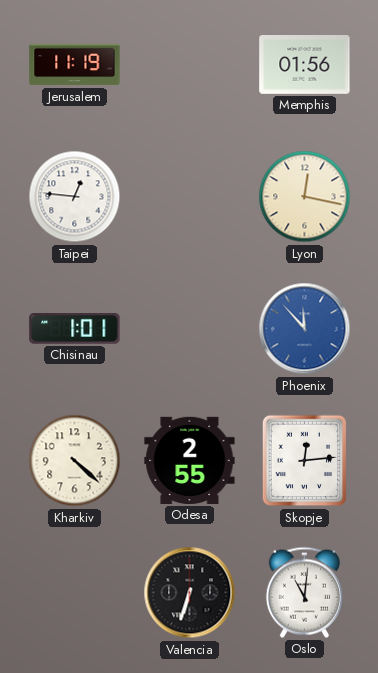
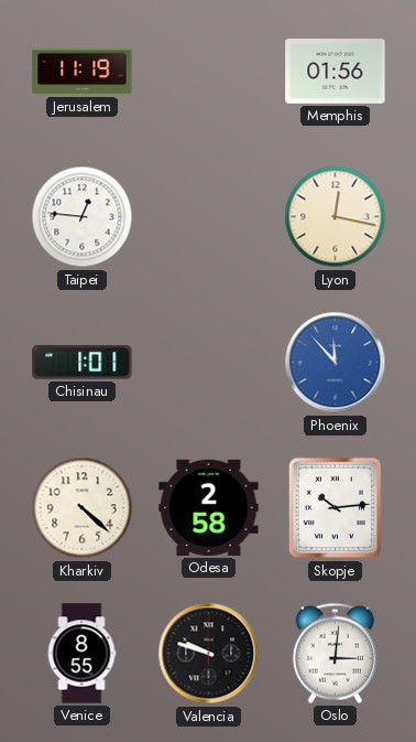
Odesa: 2:55 -> 2:58
Skopje: 12:14 -> 10:14
Venice: none -> 8:55
Valencia: 6:33 -> 9:48
Oslo: 11:01 -> 3:01
